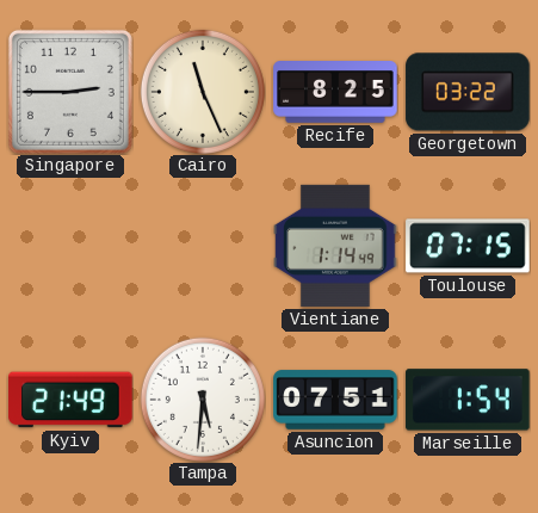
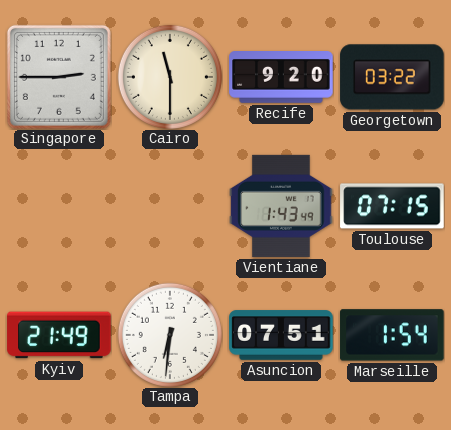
Cairo: 11:26 -> 11:30
Recife: 8:25 -> 9:20
Vientiane: 1:14 -> 1:43
Tampa: 5:31 -> 6:31
